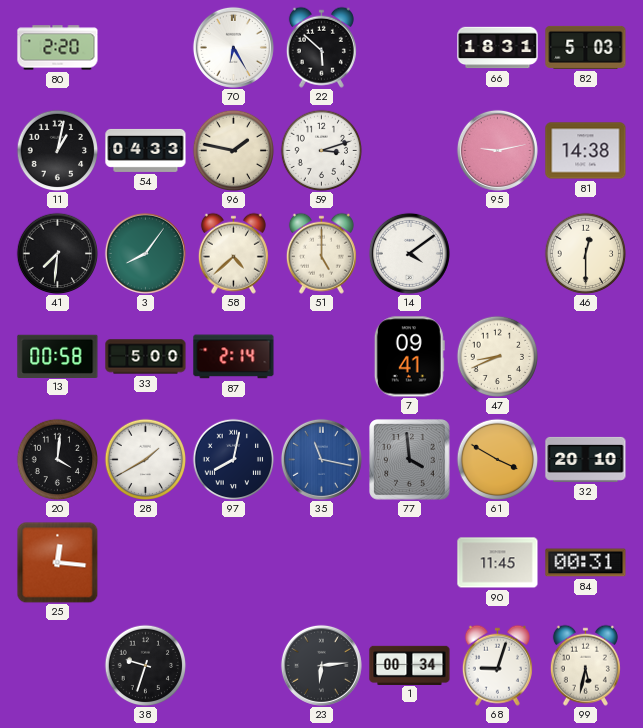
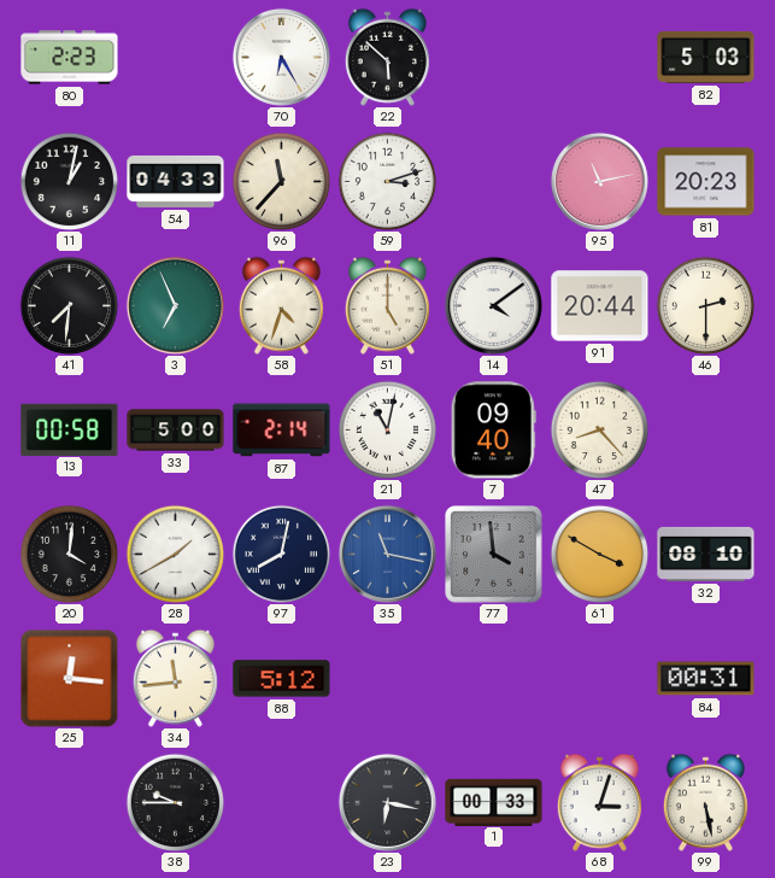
80: 2:20 -> 2:23
66: 18:31 -> none
96: 1:47 -> 11:37
95: 9:13 -> 11:13
81: 14:38 -> 20:23
3: 8:06 -> 6:56
58: 4:38 -> 4:33
91: none -> 20:44
46: 12:30 -> 2:30
21: none -> 11:02
7: 09:41 -> 09:40
47: 8:41 -> 8:23
32: 20:10 -> 08:10
34: none -> 11:44
88: none -> 5:12
90: 11:45 -> none
38: 9:33 -> 9:45
23: 6:14 -> 6:17
1: 00:34 -> 00:33
68: 9:03 -> 3:03
99: 5:32 -> 5:28
